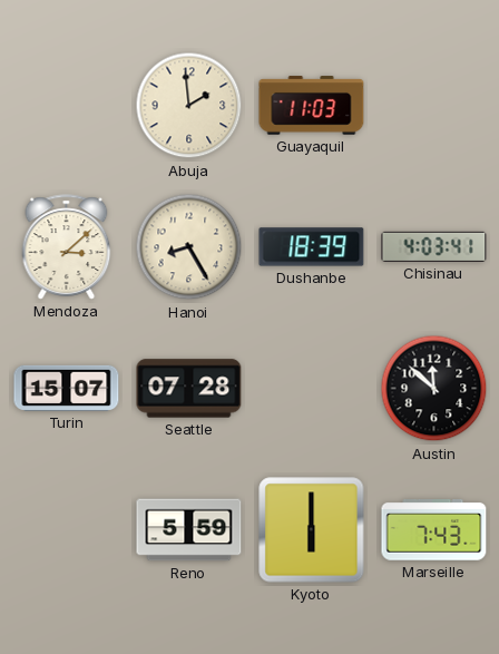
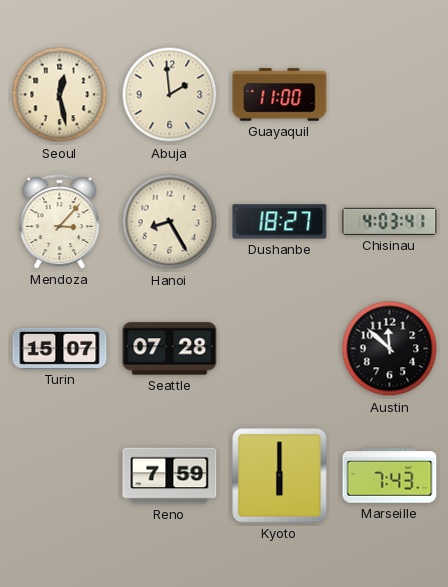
Seoul: none -> 12:28
Guayaquil: 11:03 -> 11:00
Mendoza: 3:08 -> 3:07
Dushanbe: 18:39 -> 18:27
Reno: 5:59 -> 7:59
